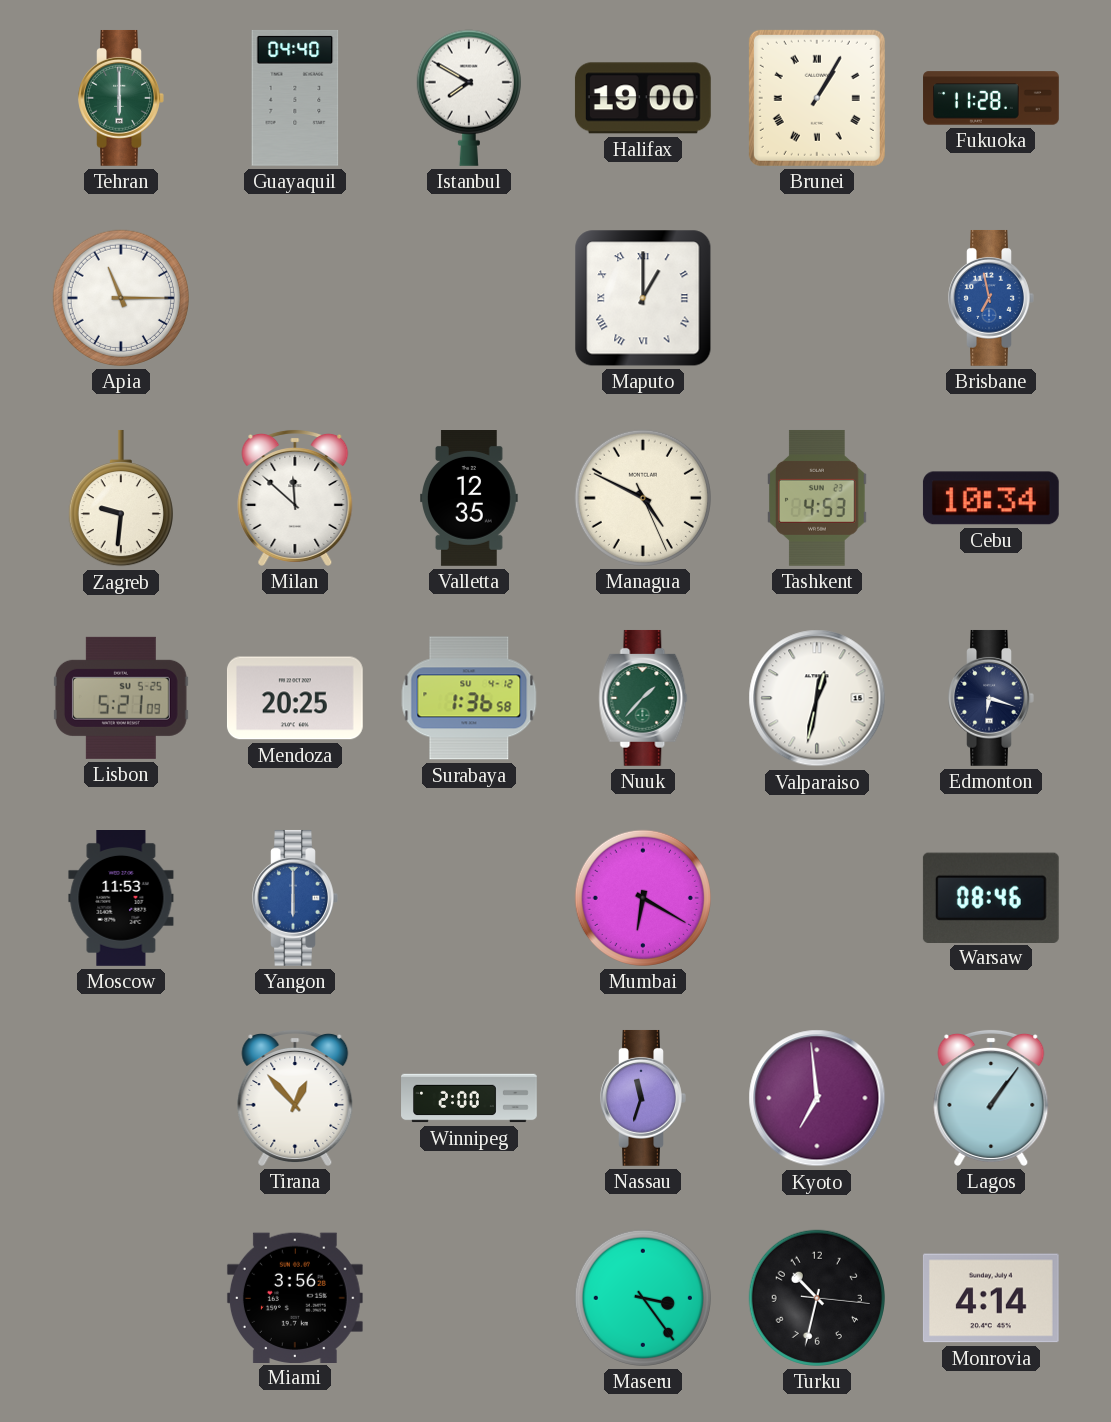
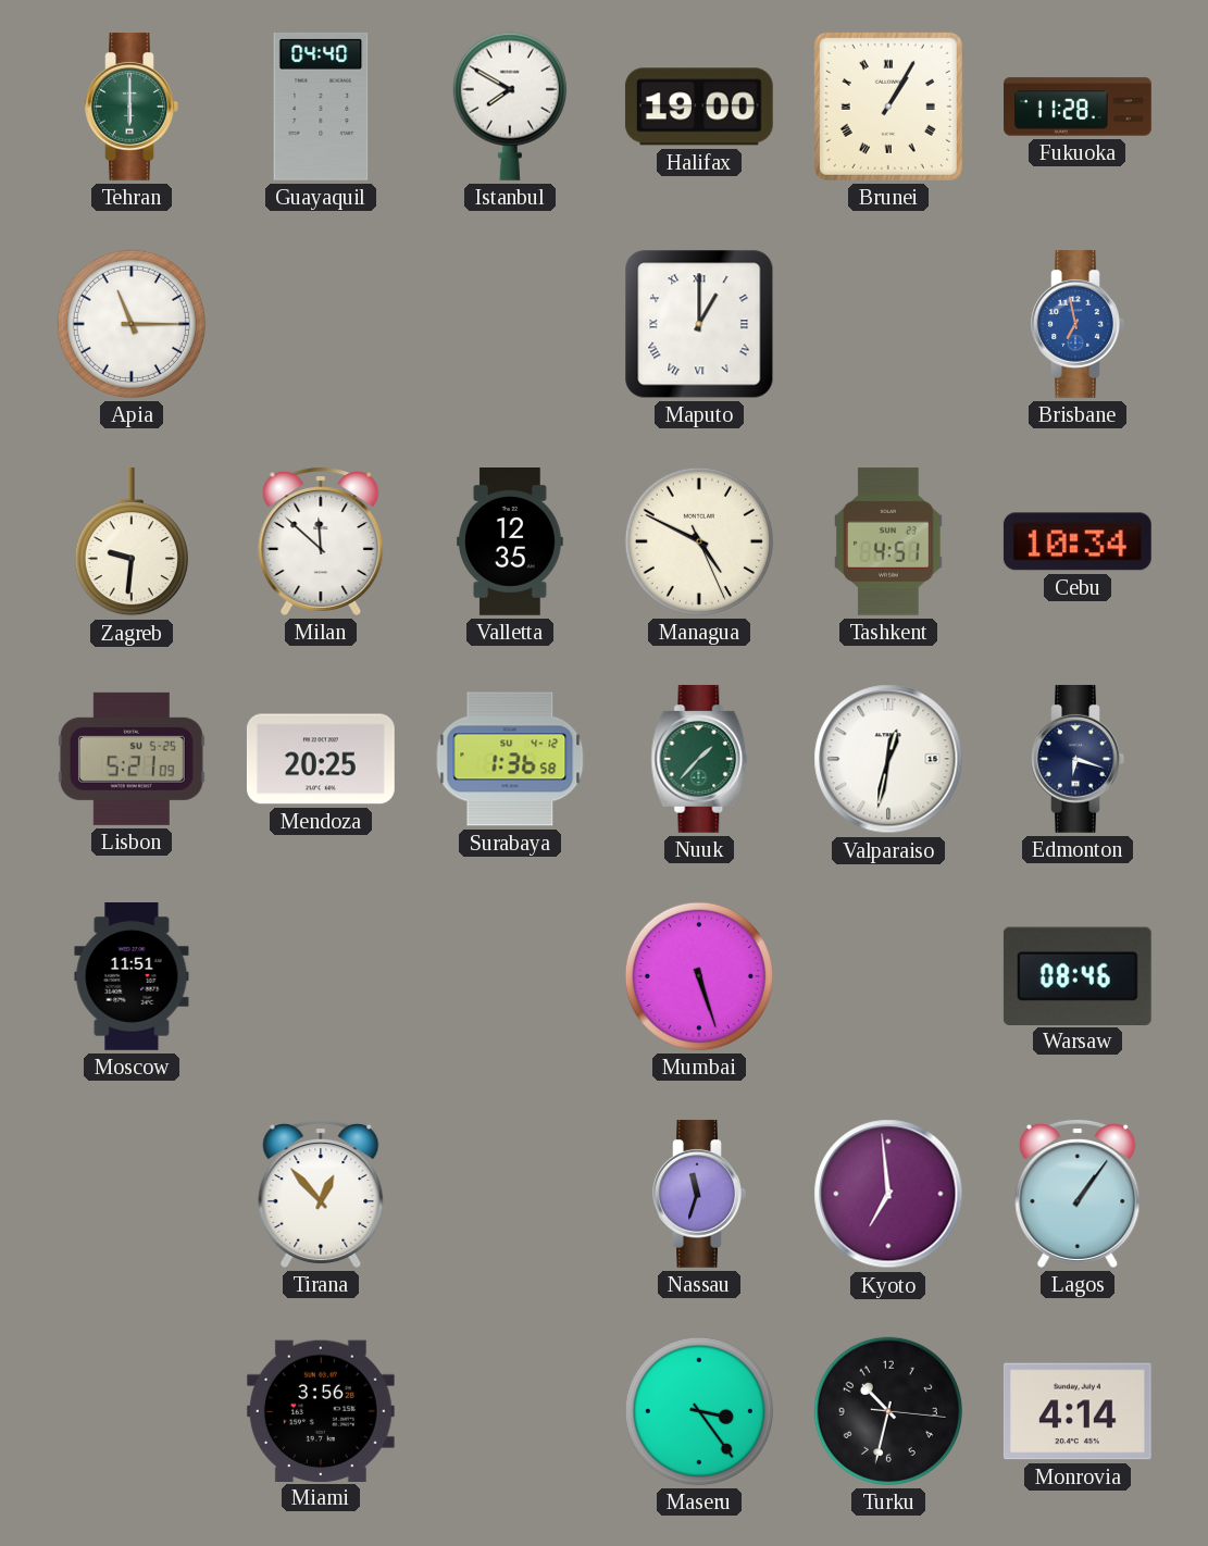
Tashkent: 4:53 -> 4:51
Moscow: 11:53 -> 11:51
Yangon: 6:00 -> none
Mumbai: 6:20 -> 5:27
Winnipeg: 2:00 -> none
